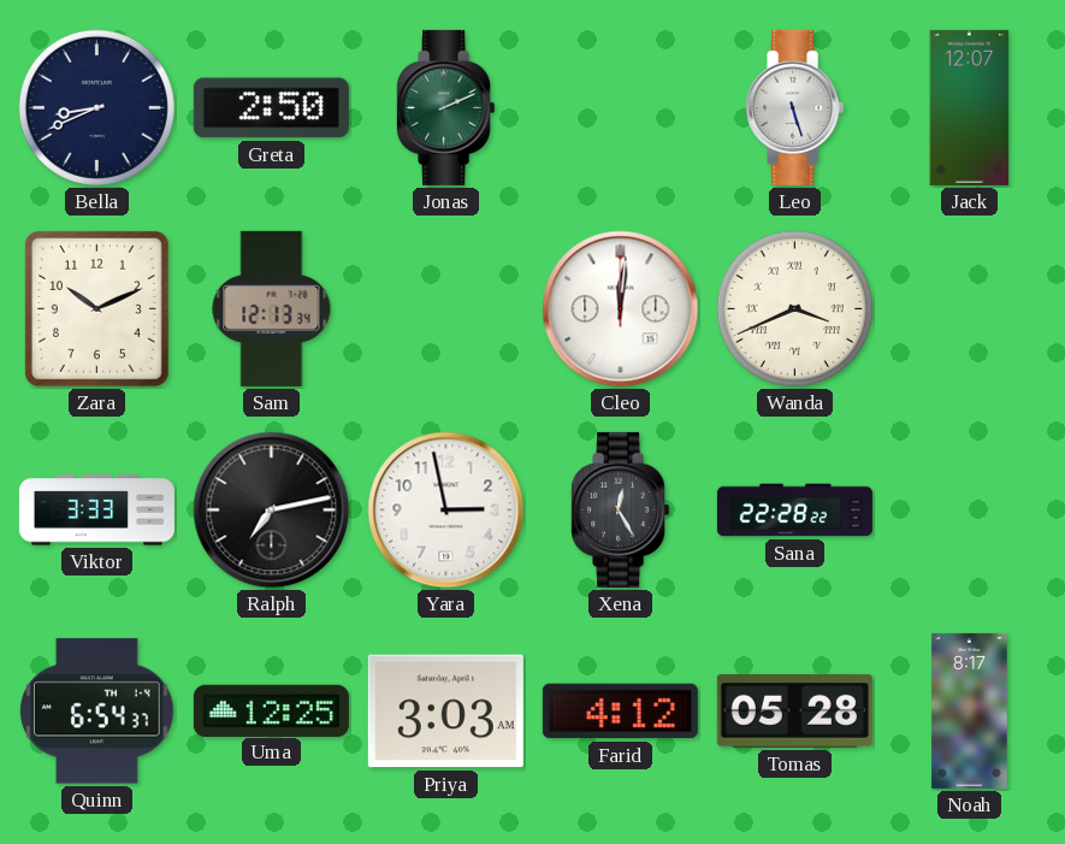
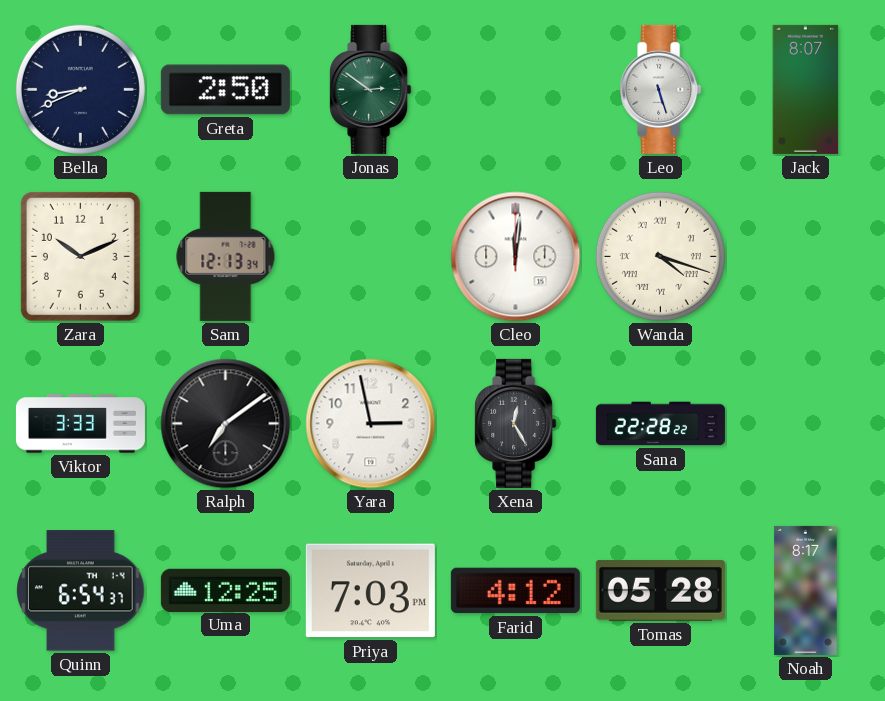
Jonas: 2:11 -> 2:51
Jack: 12:07 -> 8:07
Wanda: 3:41 -> 4:18
Ralph: 7:13 -> 7:09
Priya: 3:03 -> 7:03
